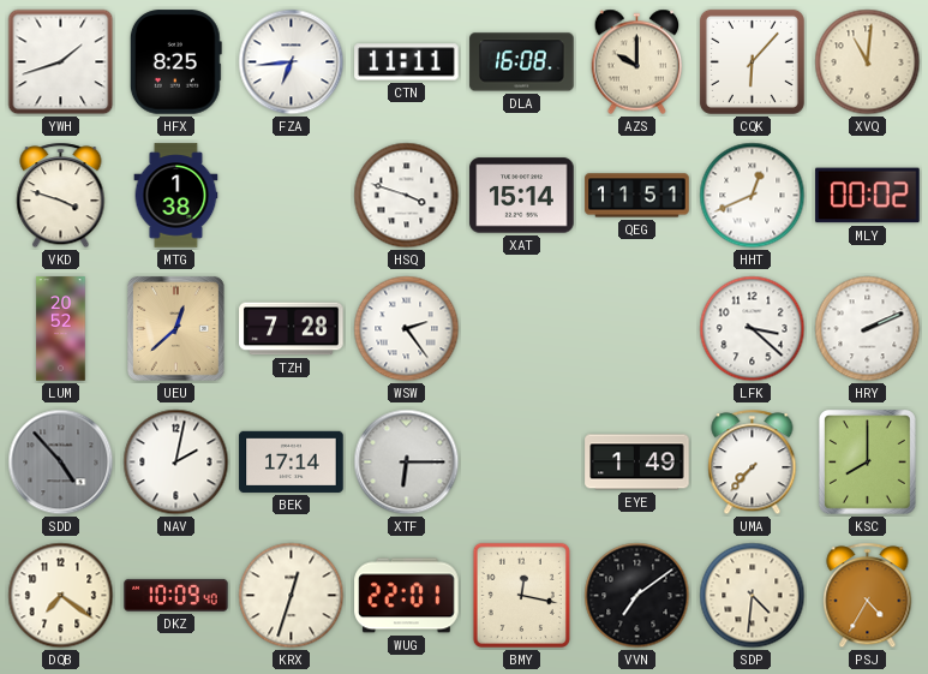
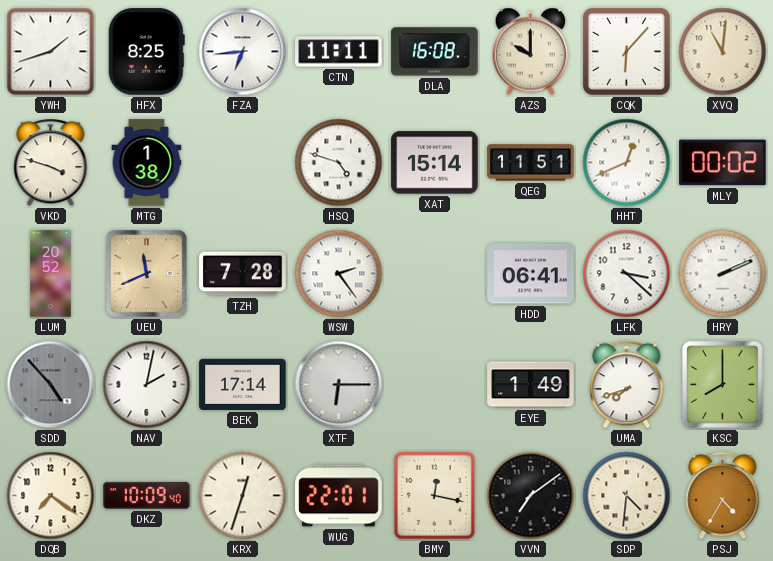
HSQ: 3:48 -> 4:48
UEU: 12:38 -> 11:41
HDD: none -> 06:41
UMA: 7:37 -> 7:42
